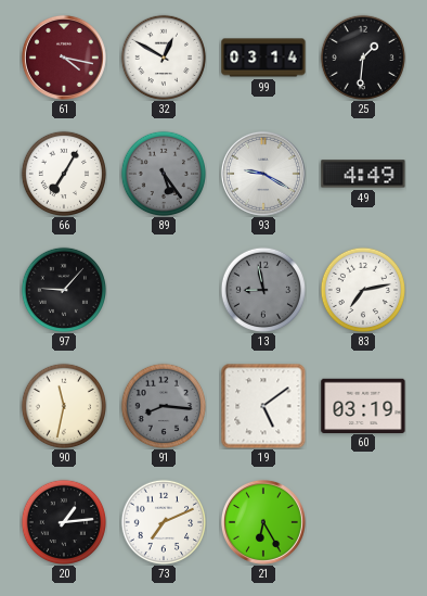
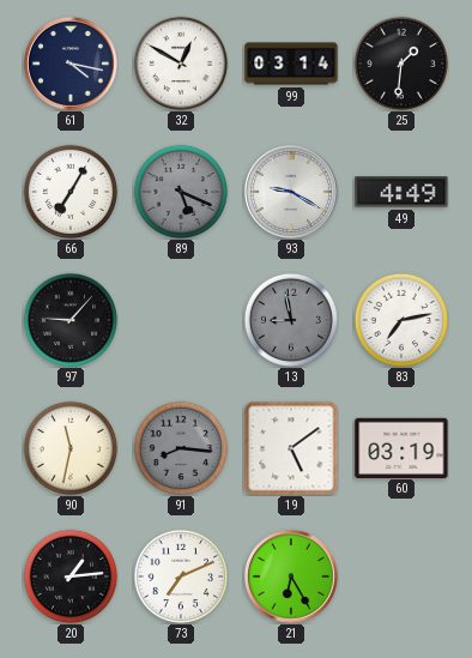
61 dial: burgundy -> navy
89: 5:24 -> 5:19
